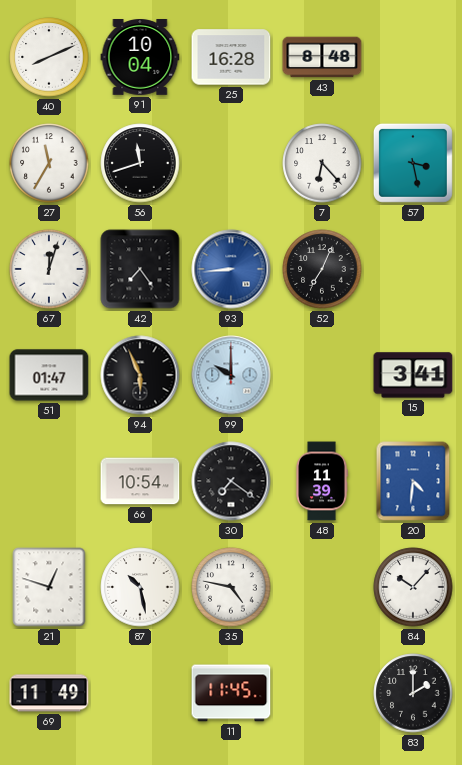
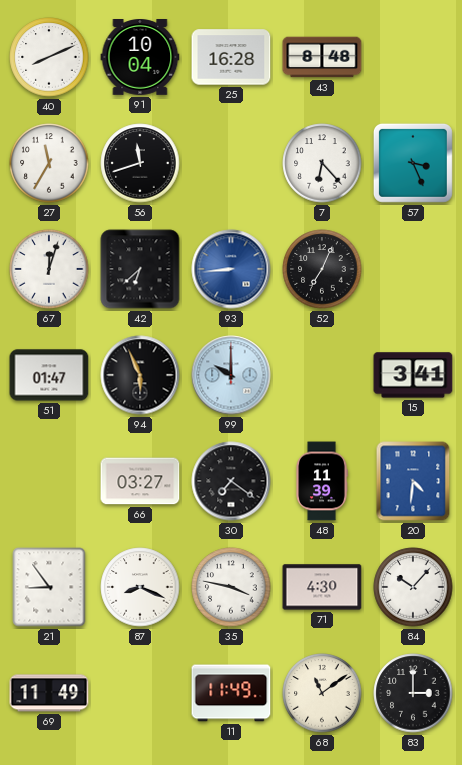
57: 3:28 -> 3:26
42: 7:24 -> 6:38
66: 10:54 -> 03:27
21: 12:48 -> 8:54
87: 10:28 -> 8:19
35: 4:47 -> 3:47
71: none -> 4:30
11: 11:45 -> 11:49
68: none -> 11:09
83: 2:00 -> 3:00
